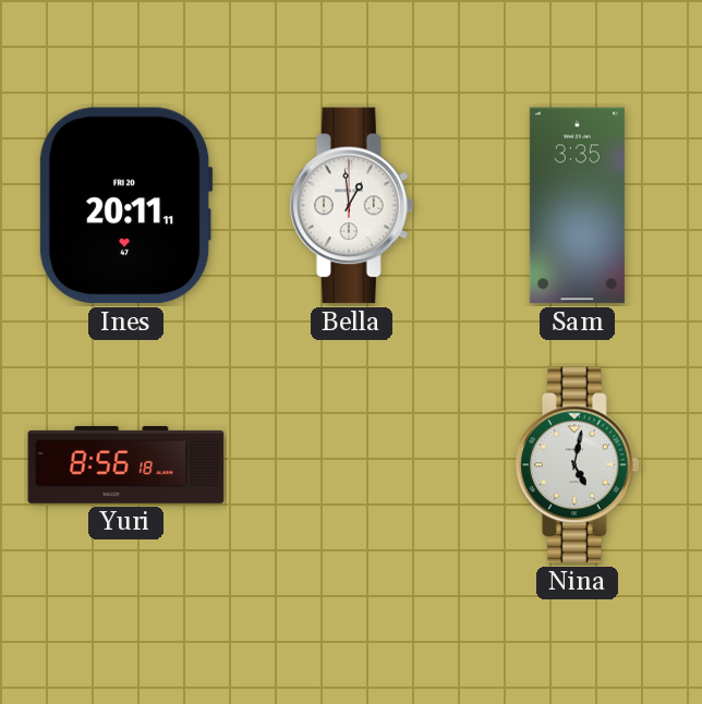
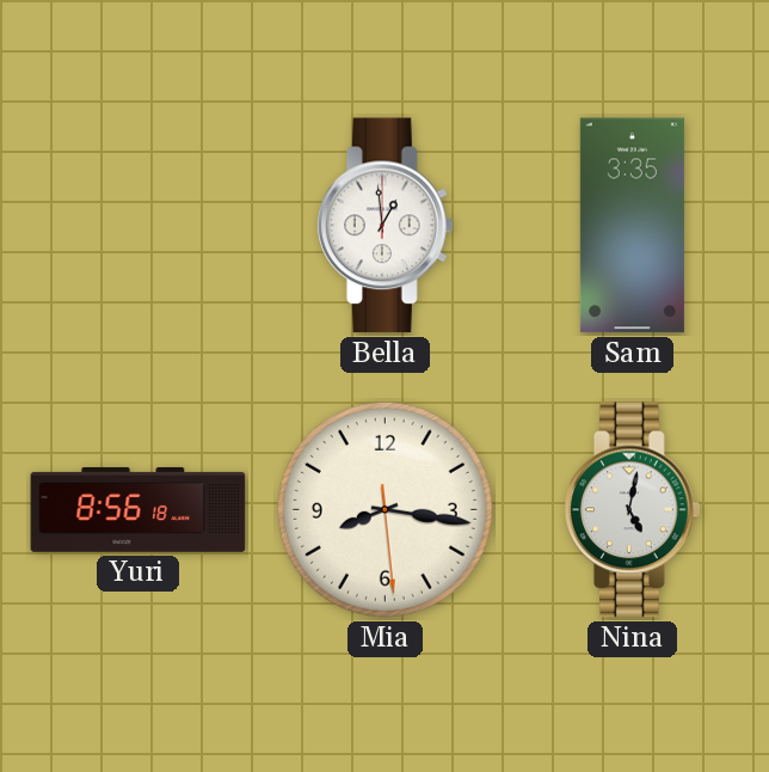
Ines: 20:11 -> none
Mia: none -> 8:16
